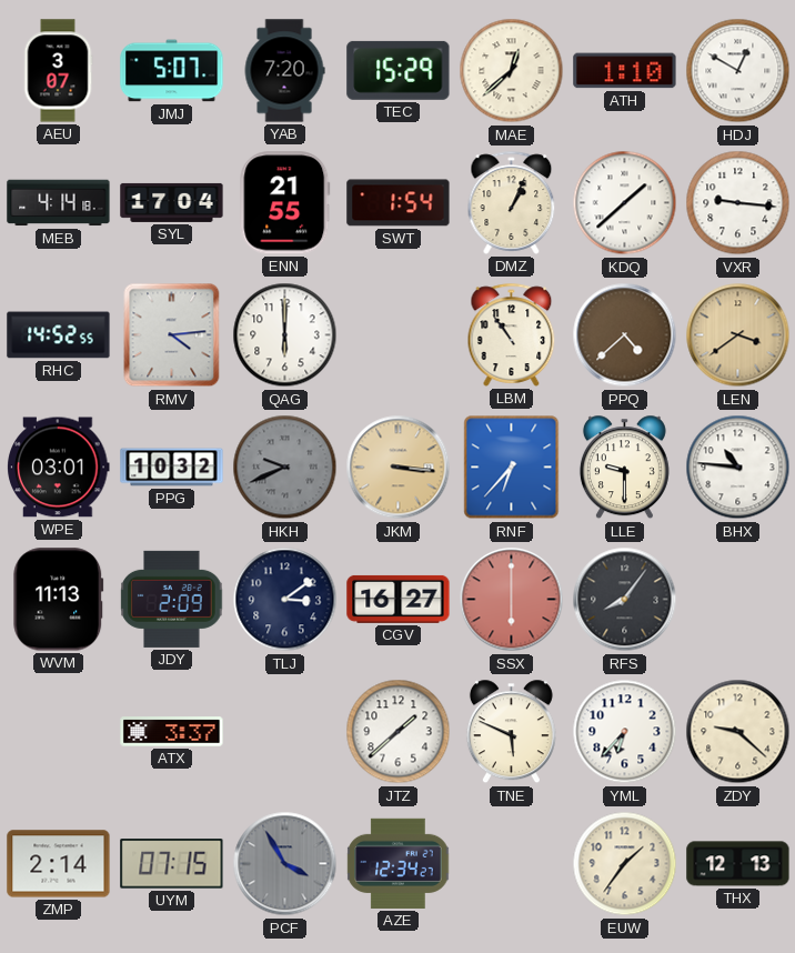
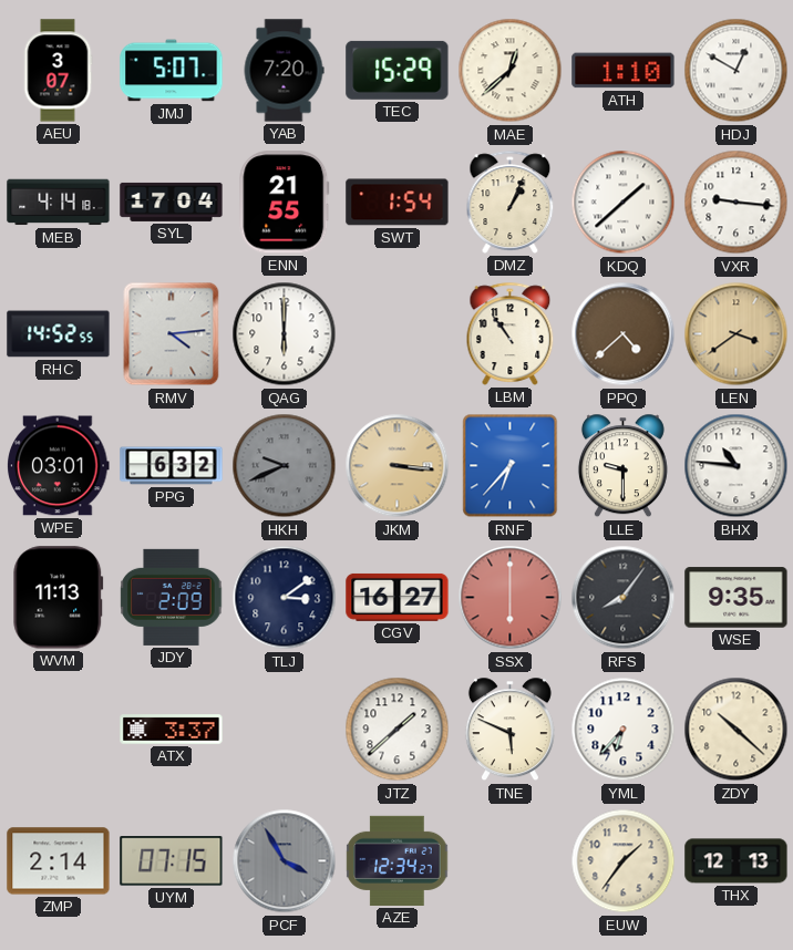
PPG: 10:32 -> 6:32
WSE: none -> 9:35
ZDY: 9:22 -> 10:22
